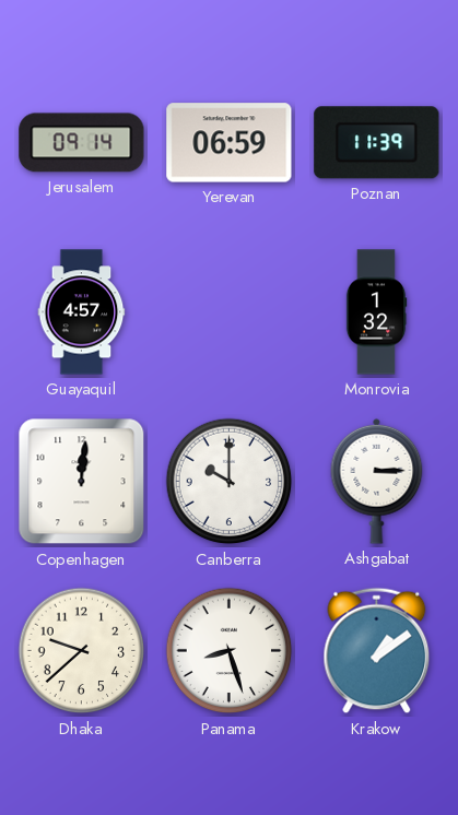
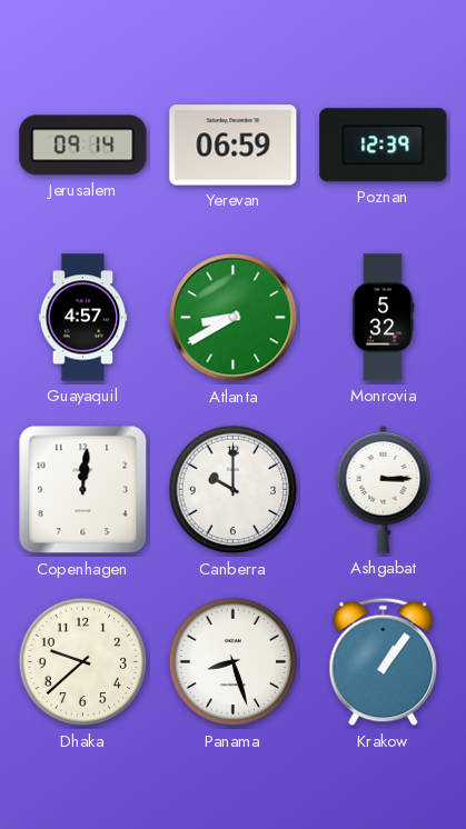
Poznan: 11:39 -> 12:39
Atlanta: none -> 8:40
Monrovia: 1:32 -> 5:32
Krakow: 1:09 -> 1:06
